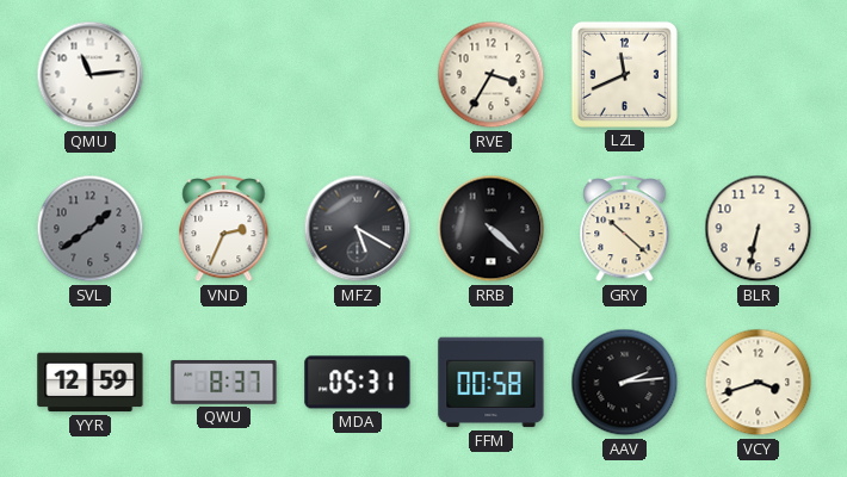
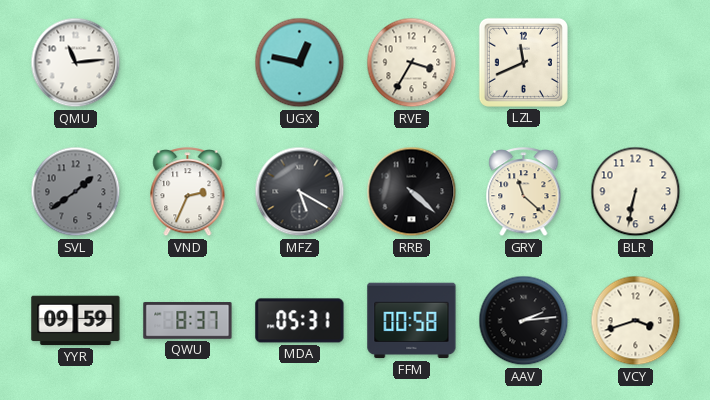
UGX: none -> 12:47
GRY: 10:22 -> 11:22
YYR: 12:59 -> 09:59
